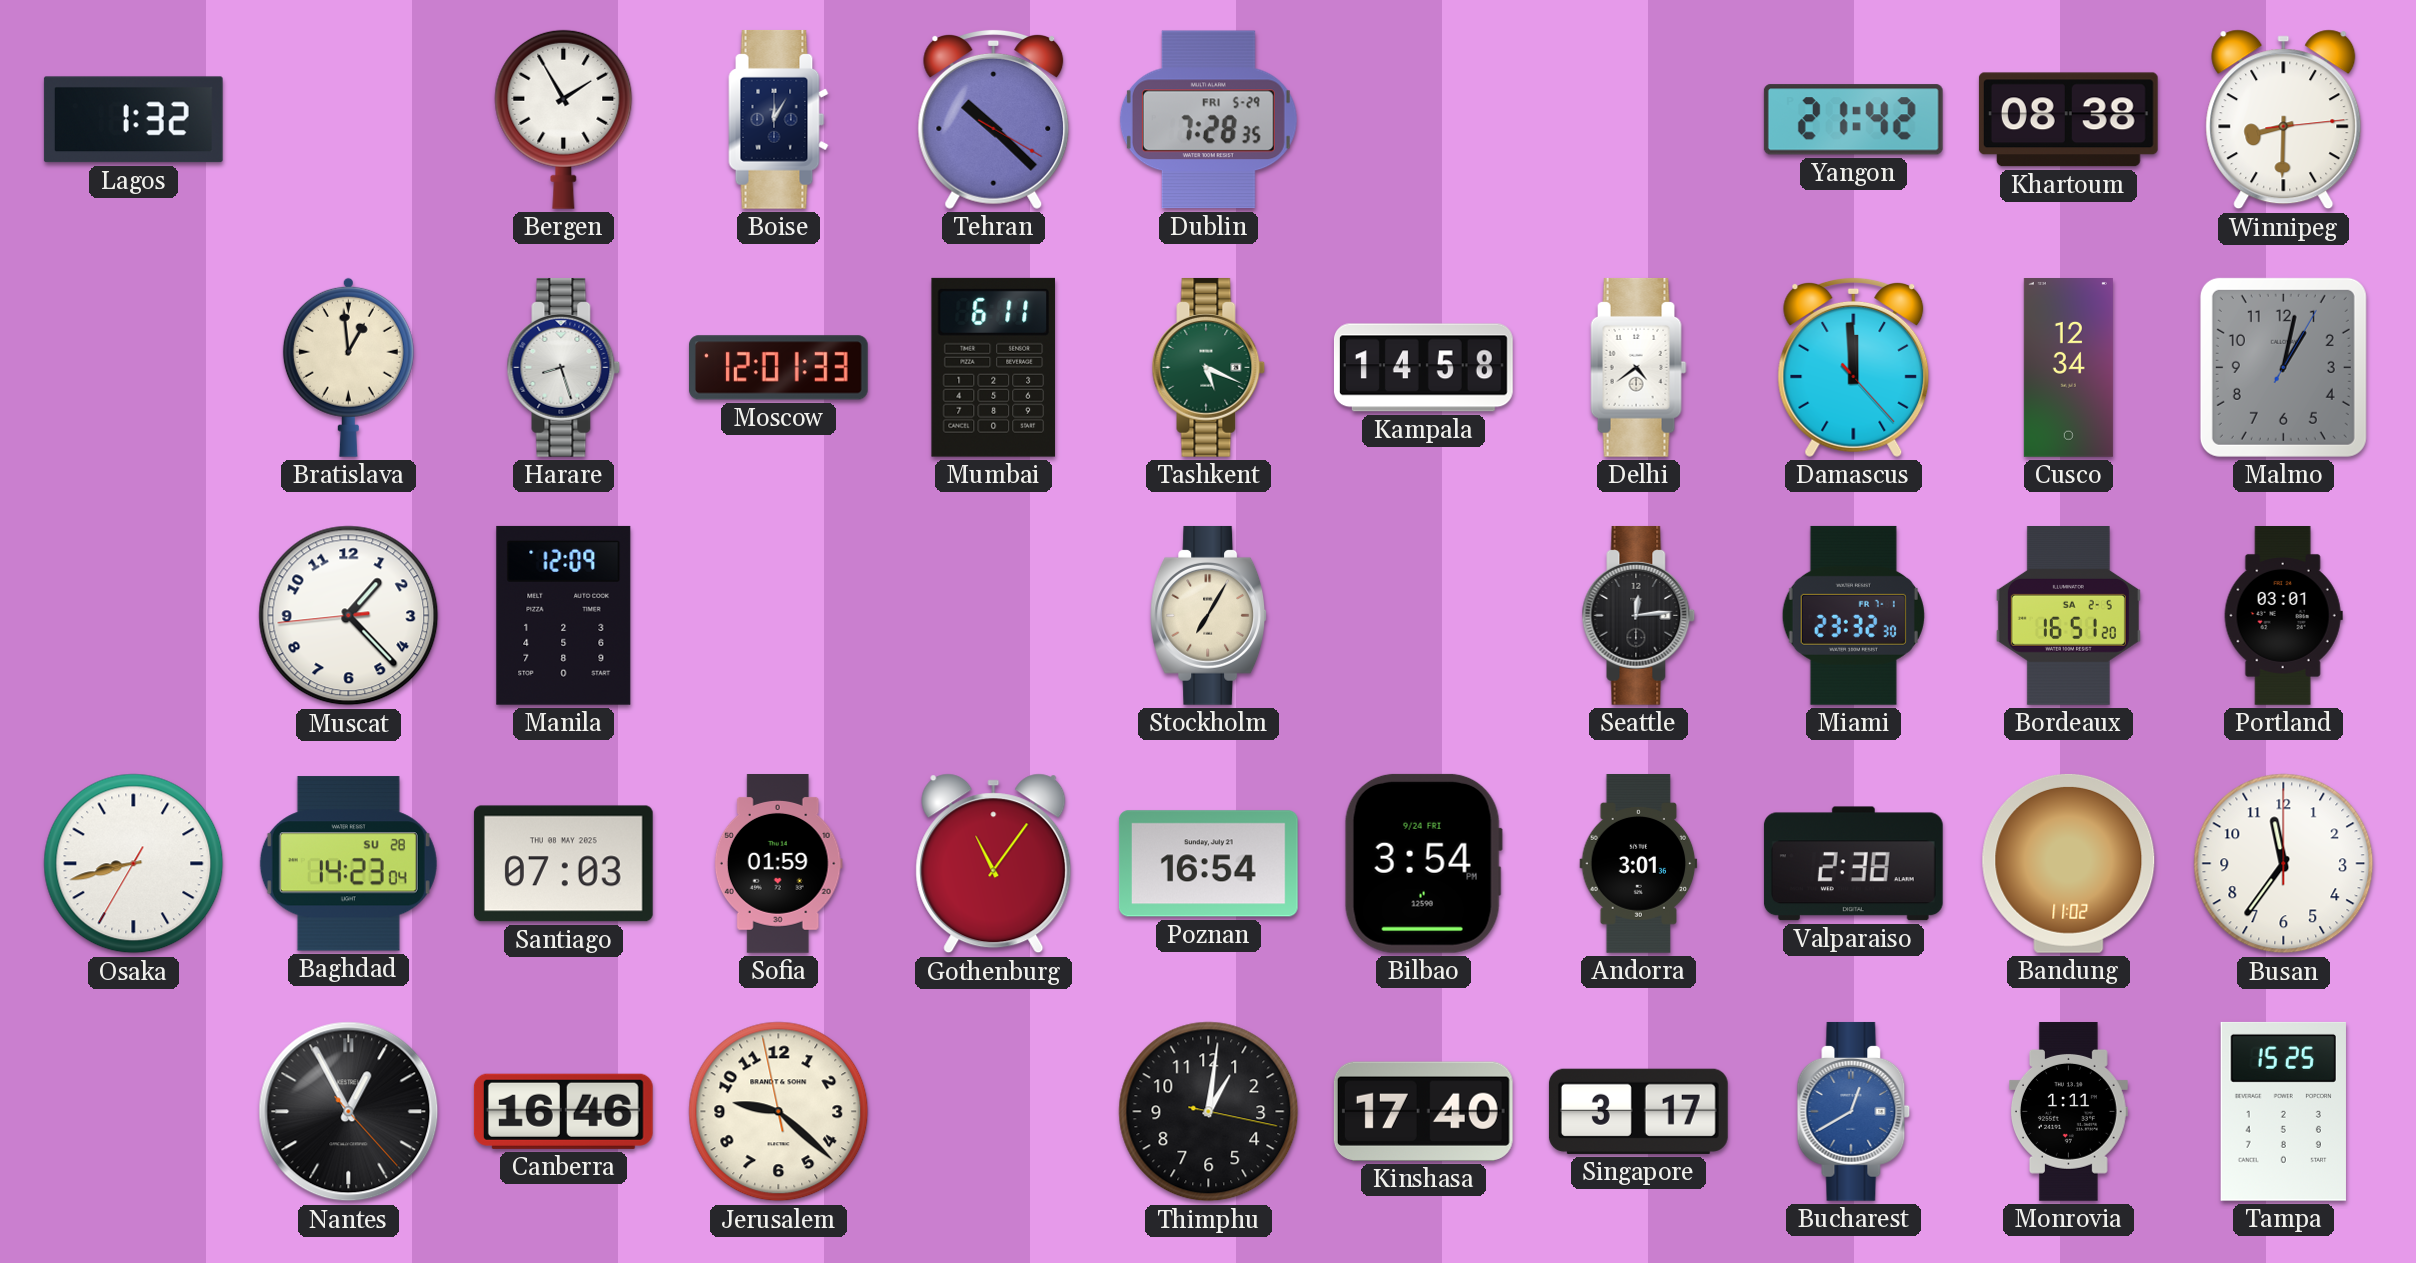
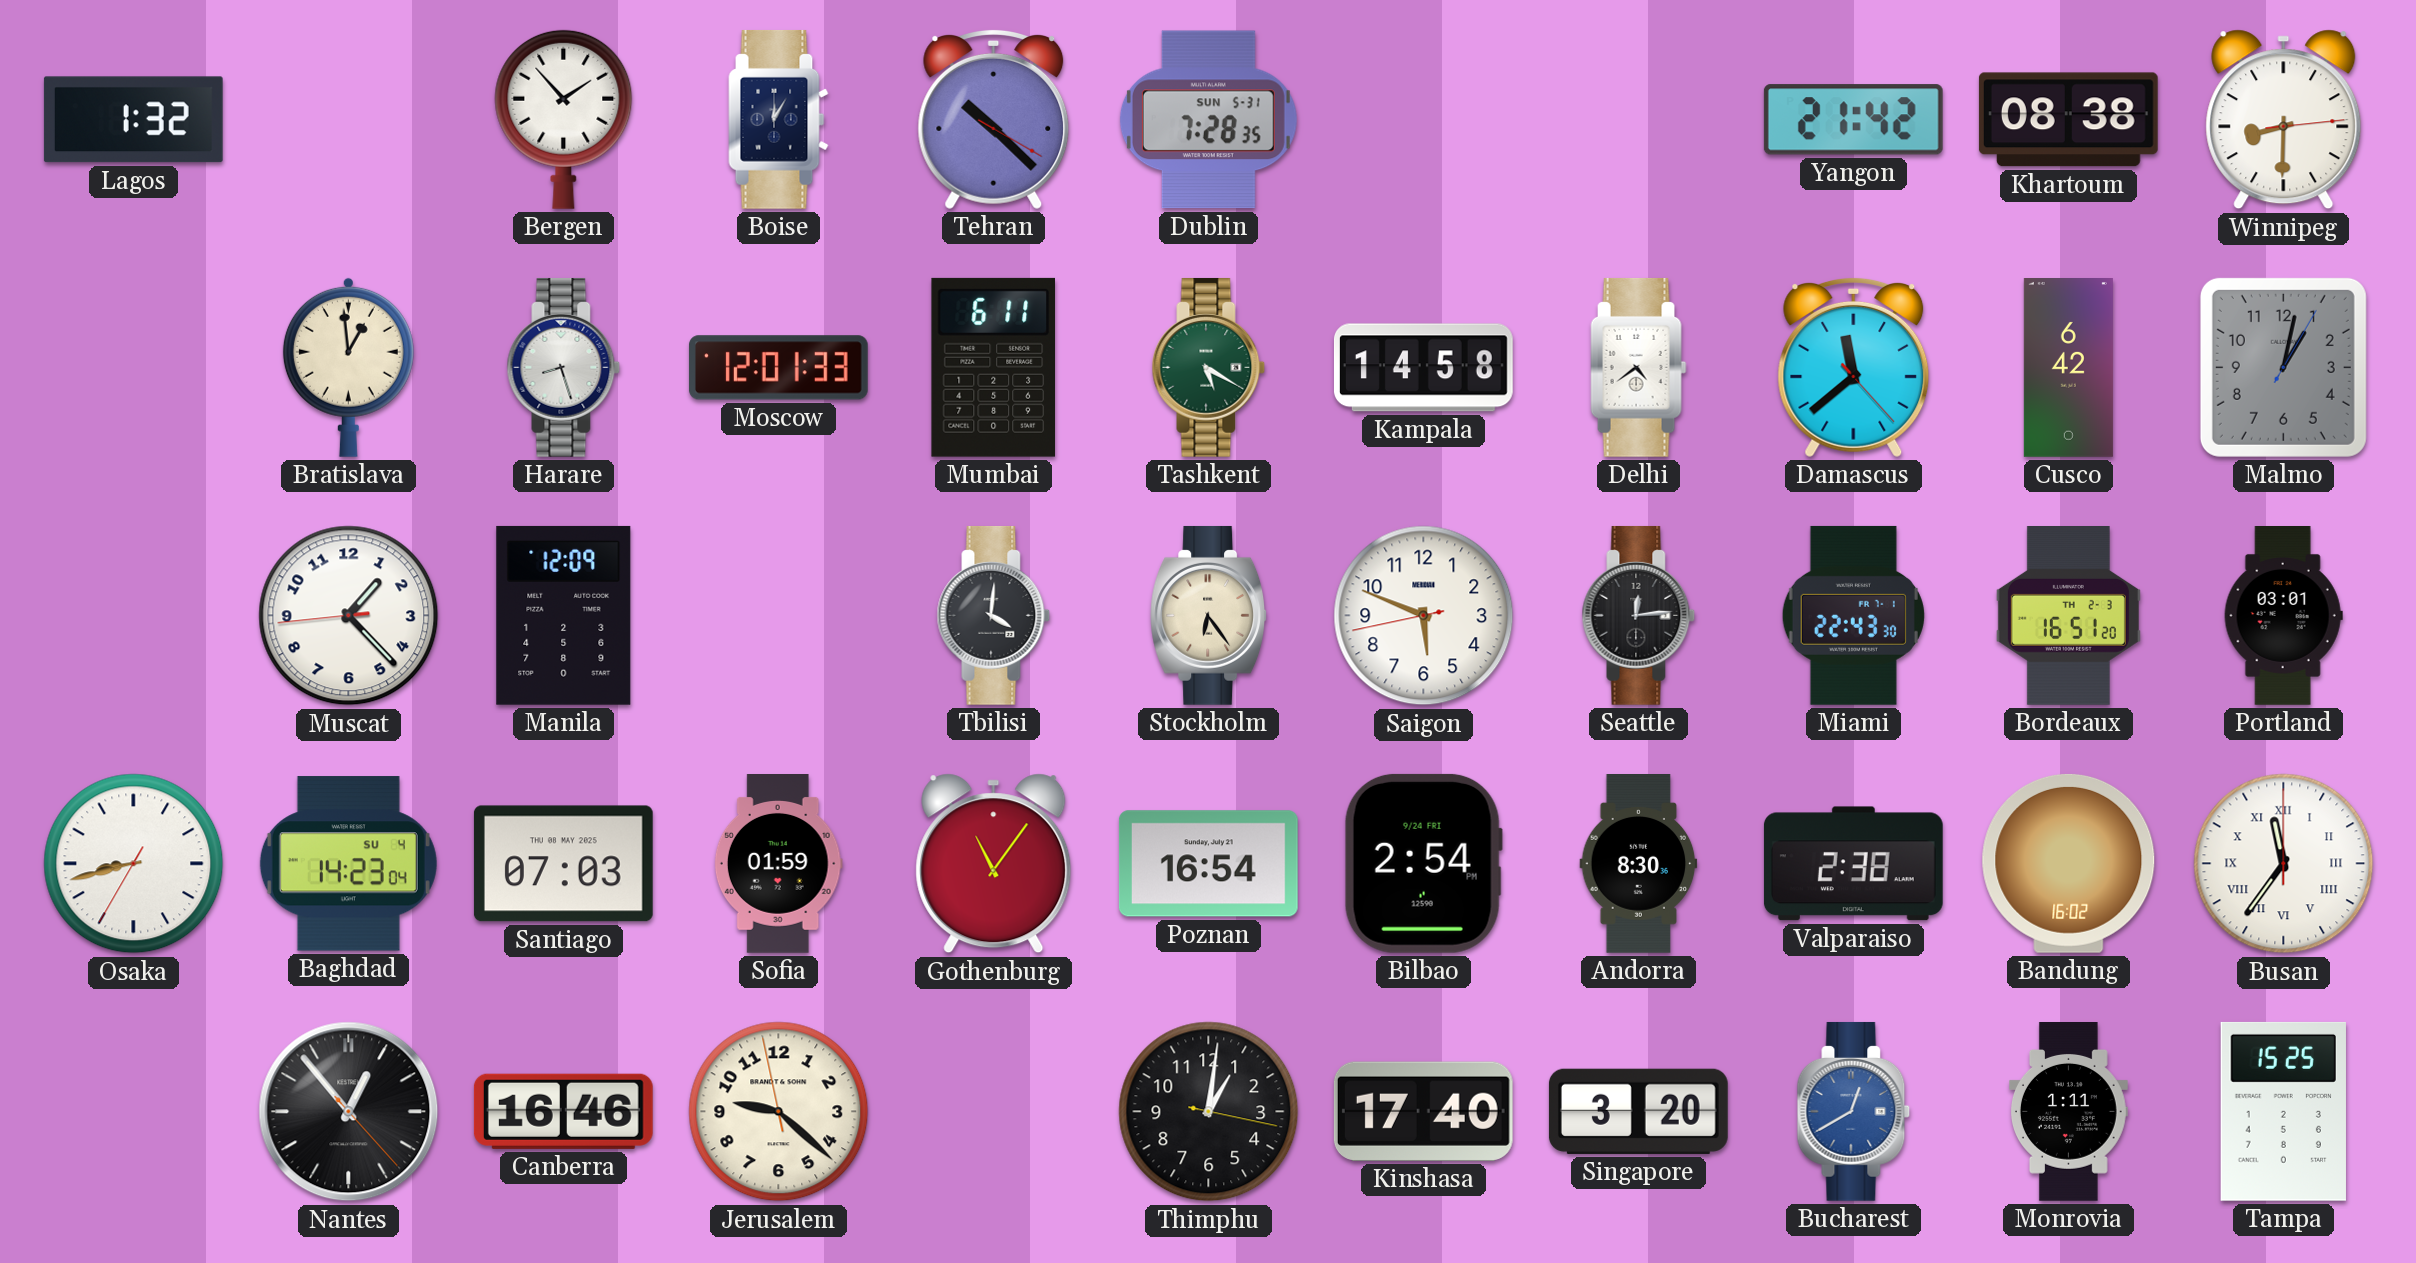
Bergen: 1:55 -> 1:53
Dublin date: FRI 5-29 -> SUN 5-31
Tashkent: 5:19 -> 5:20
Damascus: 11:59 -> 11:38
Cusco: 12:34 -> 6:42
Tbilisi: none -> 4:01
Stockholm: 7:05 -> 6:24
Saigon: none -> 5:48
Miami: 23:32 -> 22:43
Bordeaux date: SA 2-5 -> TH 2-3
Baghdad date: SU 28 -> SU 4
Bilbao: 3:54 -> 2:54
Andorra: 3:01 -> 8:30
Bandung: 11:02 -> 16:02
Busan numerals: Arabic -> Roman
Nantes: 12:55 -> 12:53
Singapore: 3:17 -> 3:20
